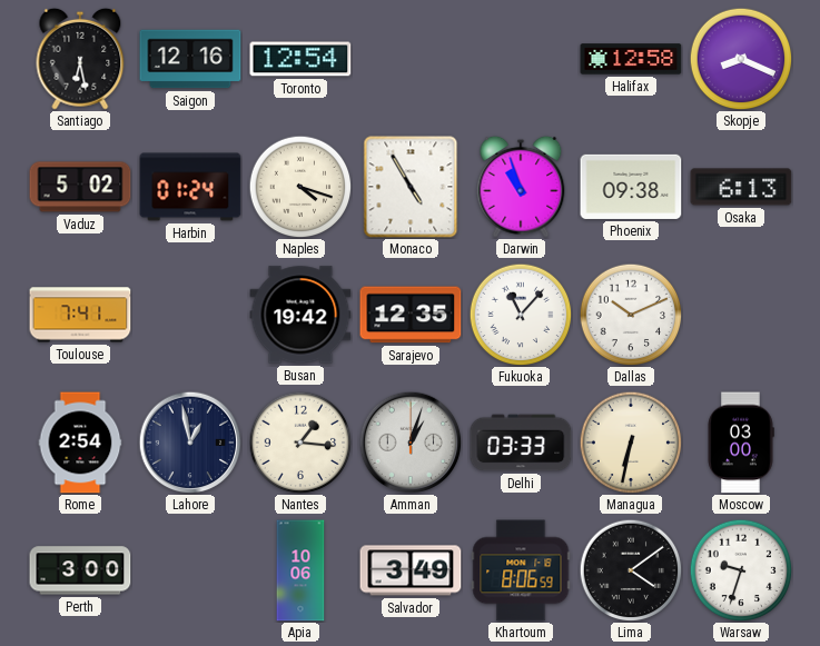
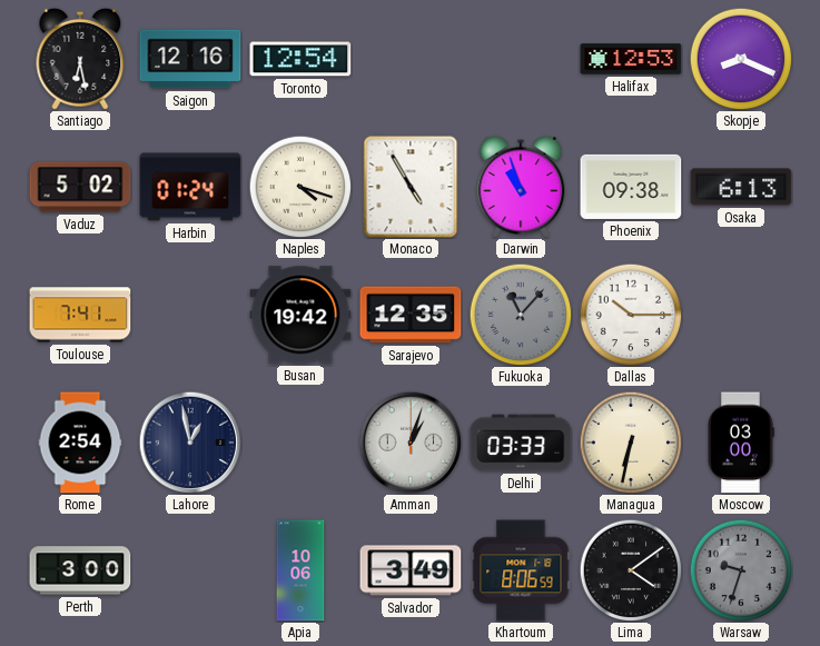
Halifax: 12:58 -> 12:53
Fukuoka dial: white -> grey
Dallas: 10:11 -> 10:15
Nantes: 1:16 -> none
Warsaw dial: white -> grey
